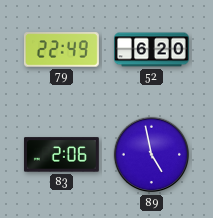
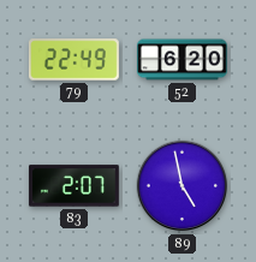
83: 2:06 -> 2:07
